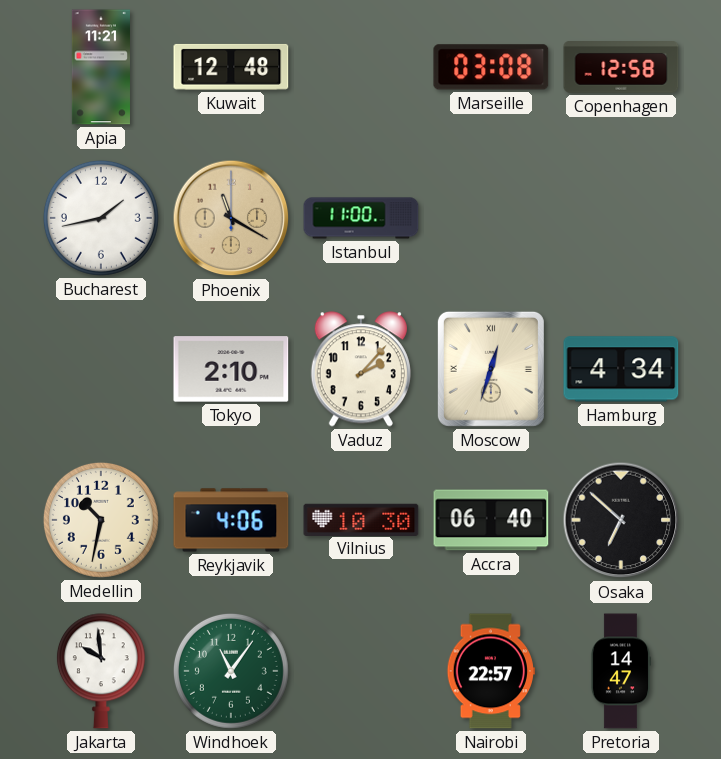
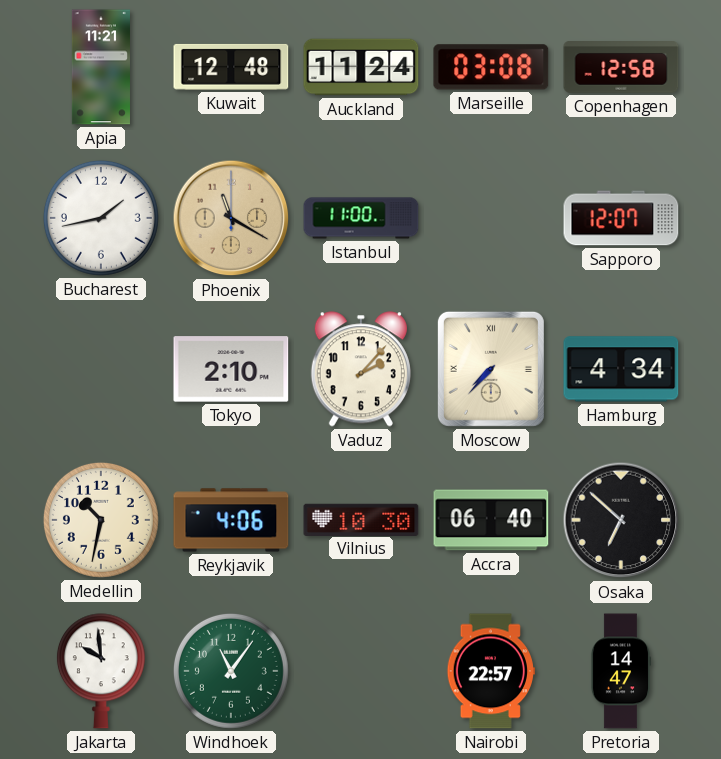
Auckland: none -> 11:24
Sapporo: none -> 12:07
Moscow: 12:33 -> 7:37
